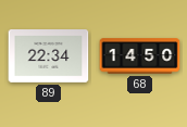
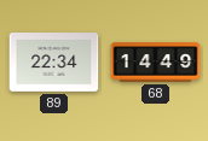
68: 14:50 -> 14:49
